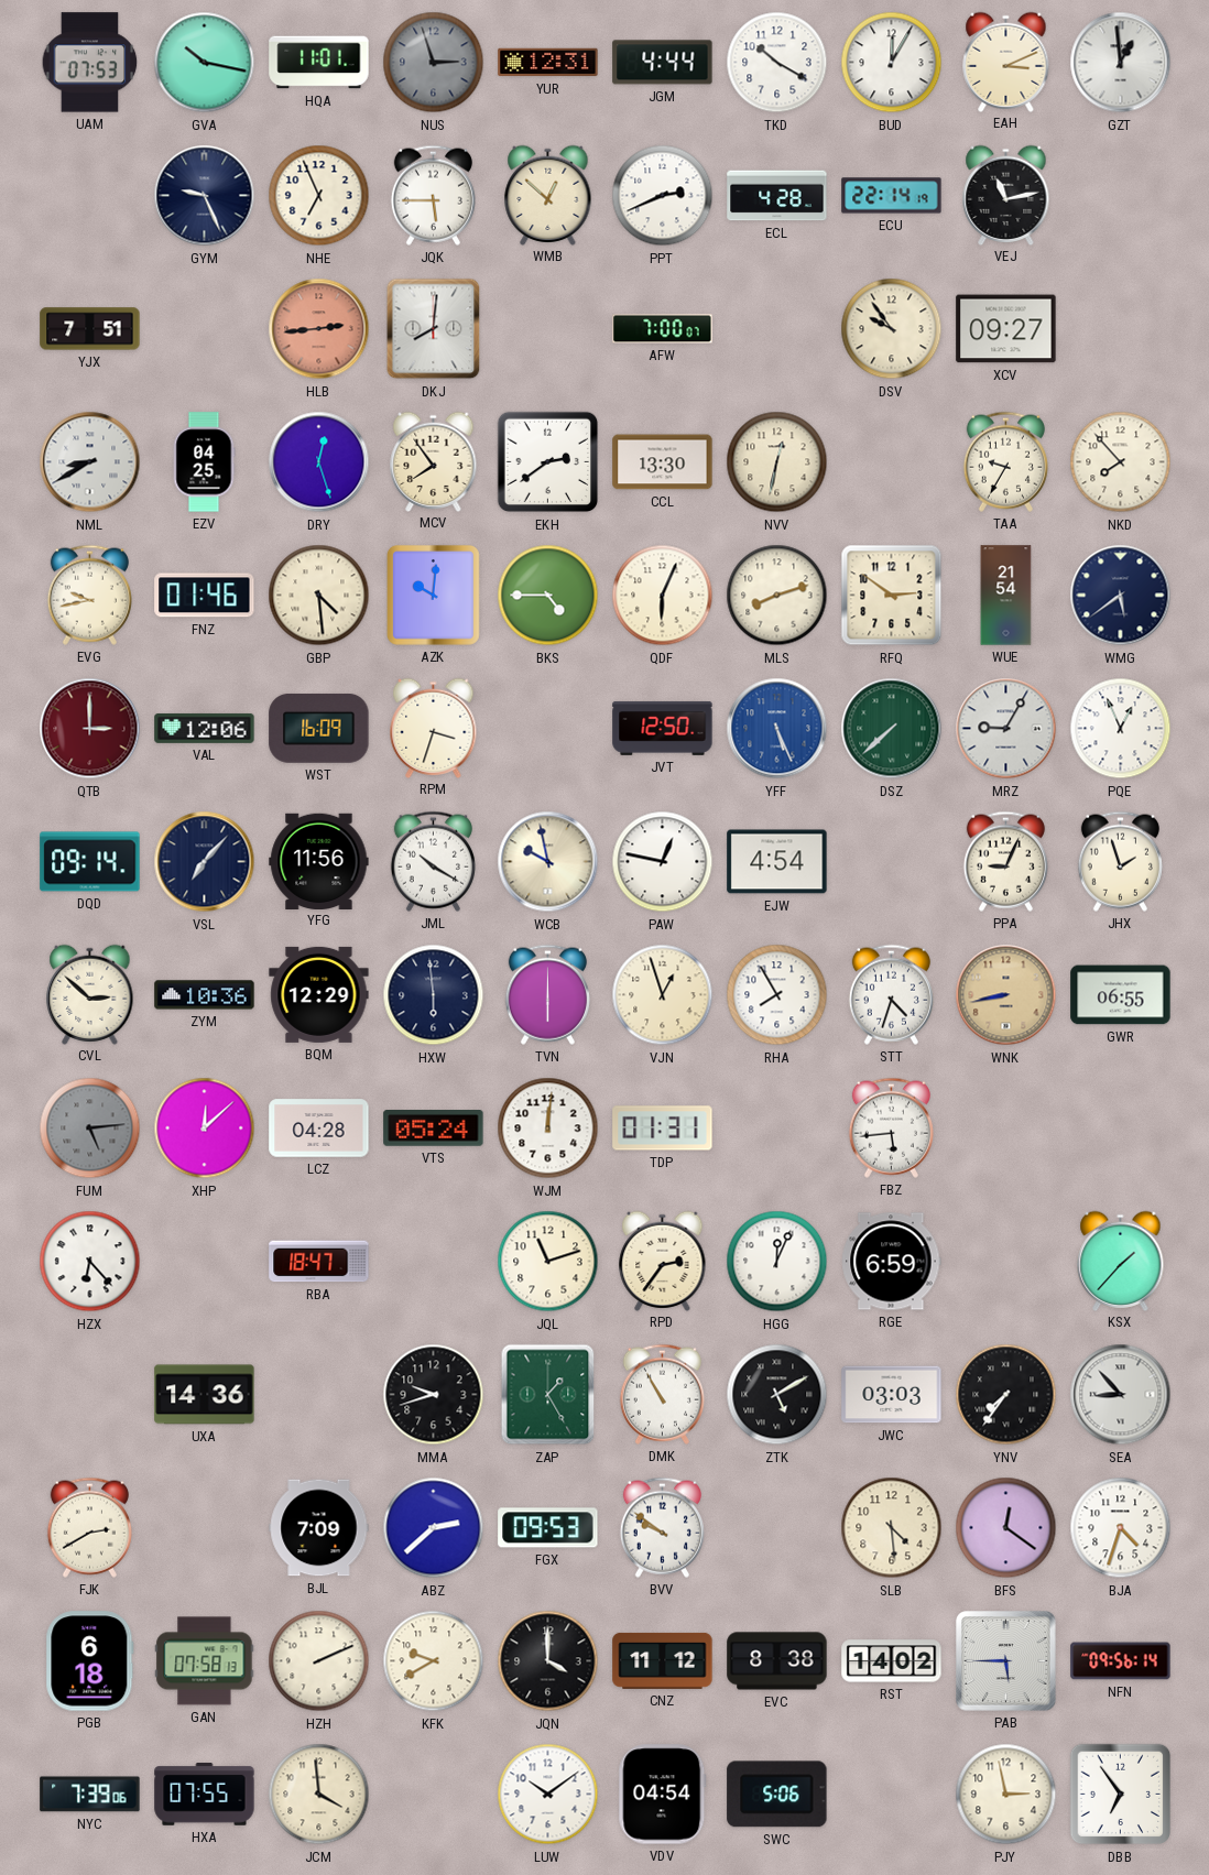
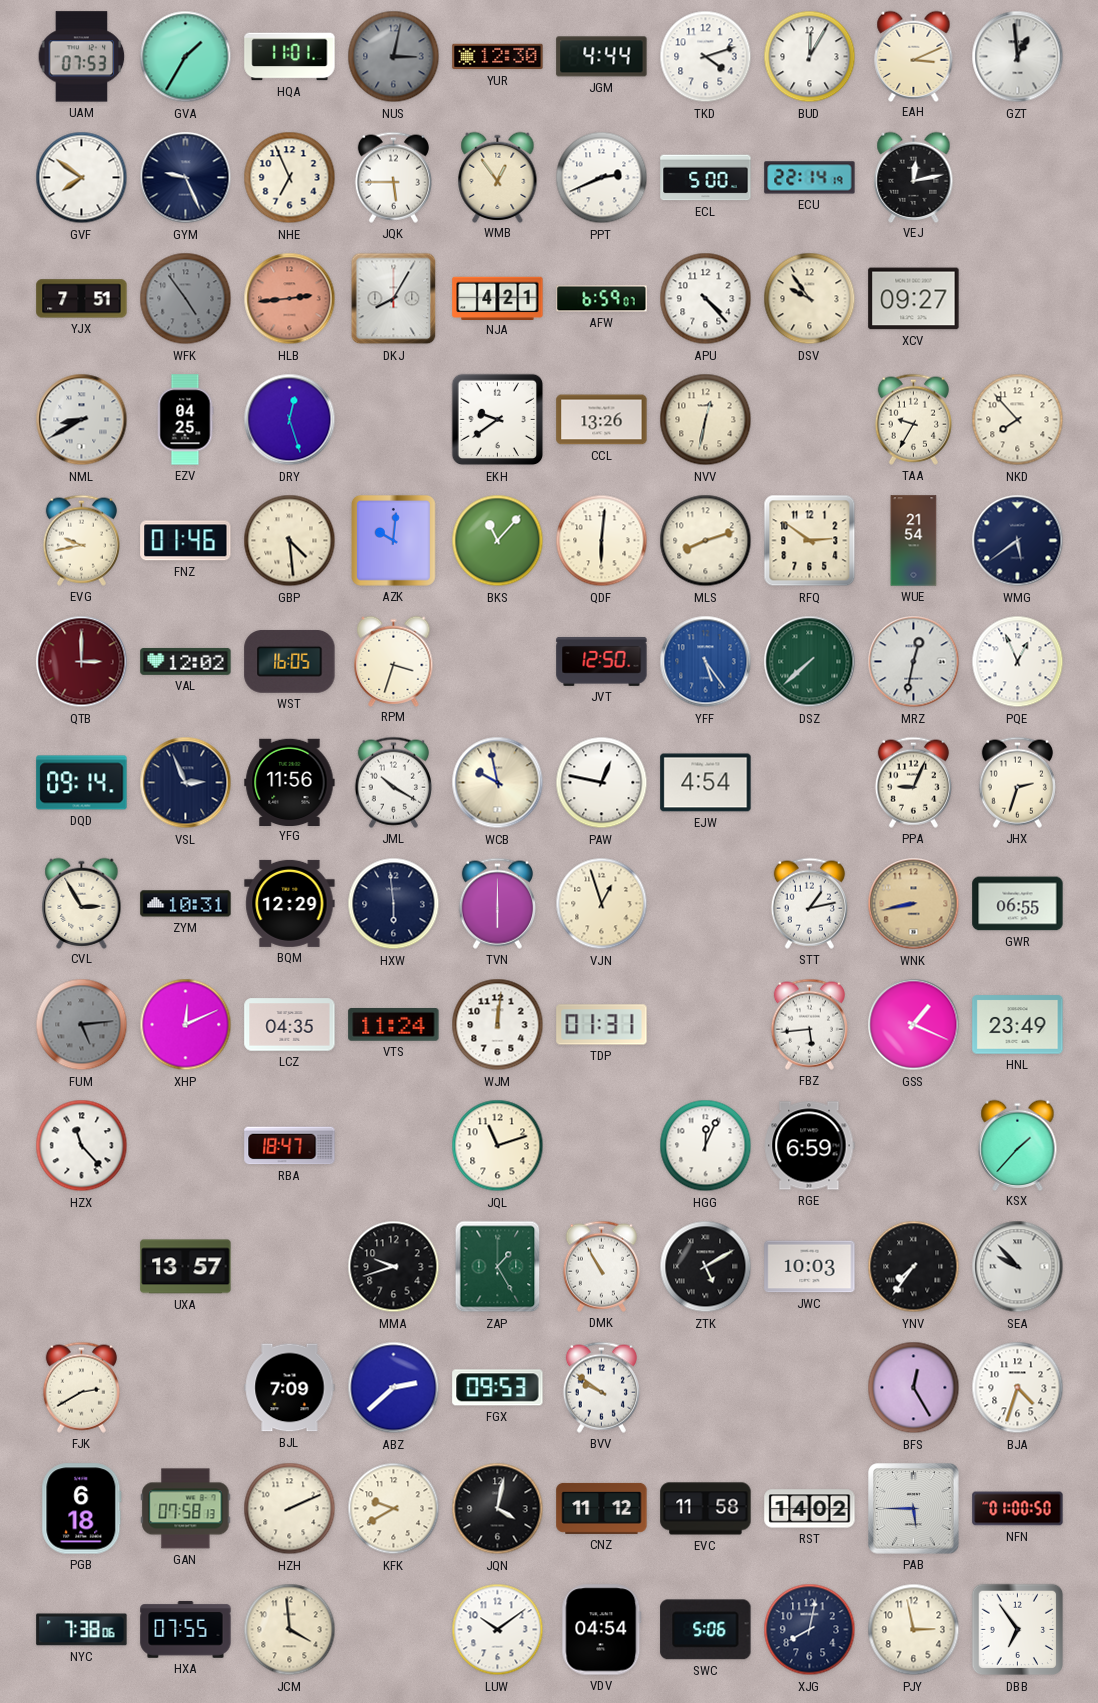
GVA: 10:17 -> 1:35
NUS: 2:57 -> 3:02
YUR: 12:31 -> 12:30
TKD: 10:20 -> 4:12
GVF: none -> 7:51
WMB: 12:52 -> 12:54
ECL: 4:28 -> 5:00
VEJ: 11:13 -> 12:13
WFK: none -> 4:54
DKJ: 8:01 -> 8:05
NJA: none -> 4:21
AFW: 7:00 -> 6:59
APU: none -> 4:23
MCV: 7:54 -> none
EKH: 2:39 -> 9:39
CCL: 13:30 -> 13:26
BKS: 4:45 -> 11:07
QDF: 6:04 -> 6:01
VAL: 12:06 -> 12:02
WST: 16:09 -> 16:05
YFF: 5:26 -> 5:24
MRZ: 9:05 -> 12:32
VSL: 7:07 -> 2:56
JHX: 1:57 -> 2:33
CVL: 2:52 -> 2:55
ZYM: 10:36 -> 10:31
RHA: 7:55 -> none
STT: 4:33 -> 1:13
XHP: 12:08 -> 12:11
LCZ: 04:28 -> 04:35
VTS: 05:24 -> 11:24
GSS: none -> 1:19
HNL: none -> 23:49
HZX: 6:23 -> 11:23
RPD: 2:36 -> none
UXA: 14:36 -> 13:57
JWC: 03:03 -> 10:03
SEA: 8:53 -> 9:53
SLB: 4:29 -> none
BFS: 12:21 -> 12:25
JQN: 4:00 -> 4:02
EVC: 8:38 -> 11:58
NFN: 09:56 -> 01:00
NYC: 7:39 -> 7:38
XJG: none -> 8:02
